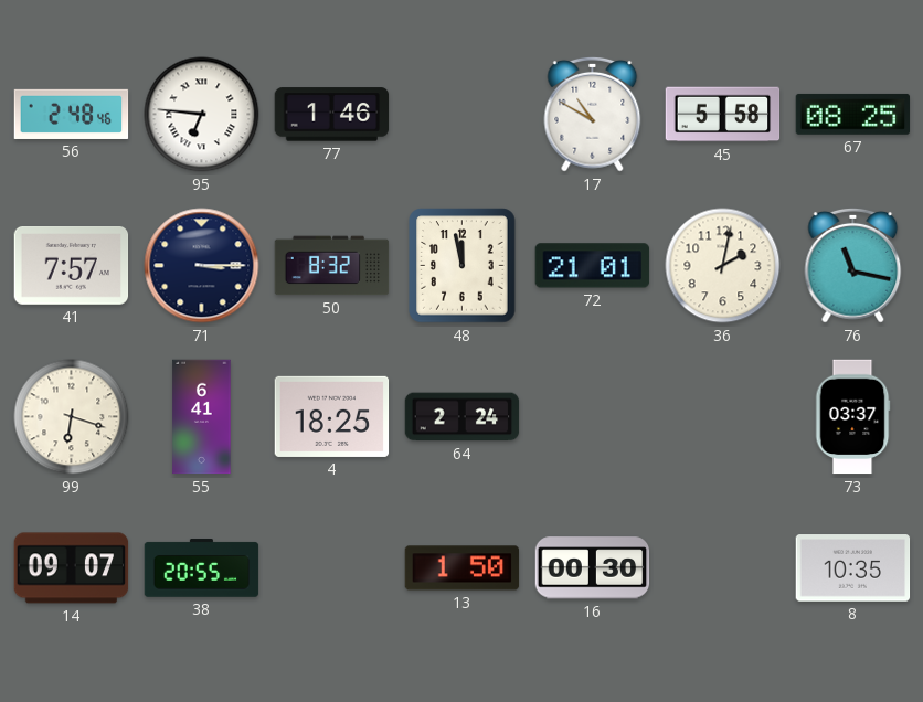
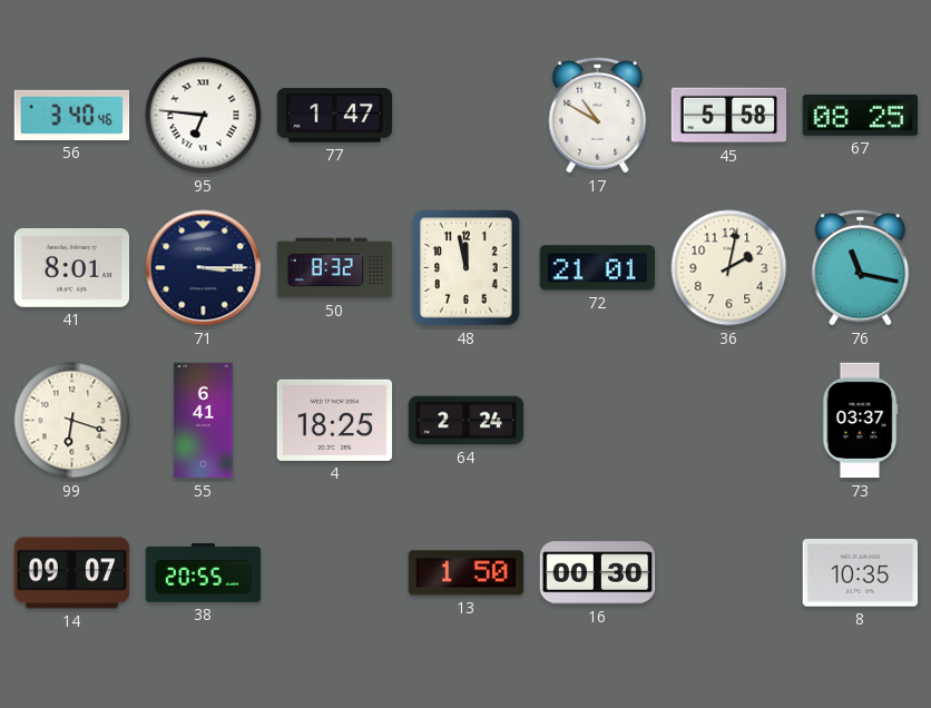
56: 2:48 -> 3:40
77: 1:46 -> 1:47
41: 7:57 -> 8:01
